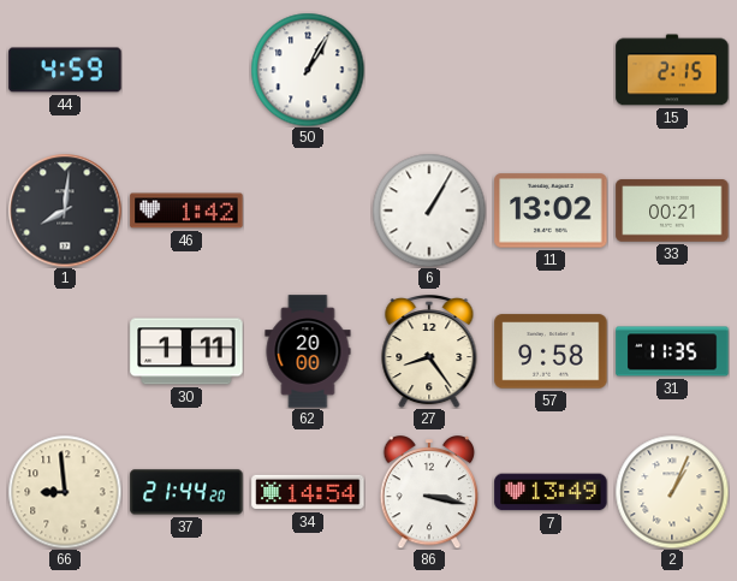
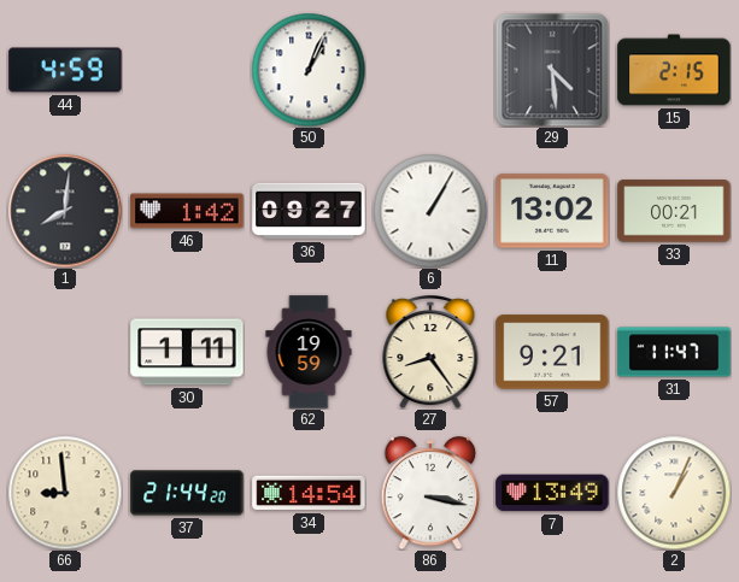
50: 1:05 -> 1:04
29: none -> 4:29
36: none -> 09:27
62: 20:00 -> 19:59
57: 9:58 -> 9:21
31: 11:35 -> 11:47
